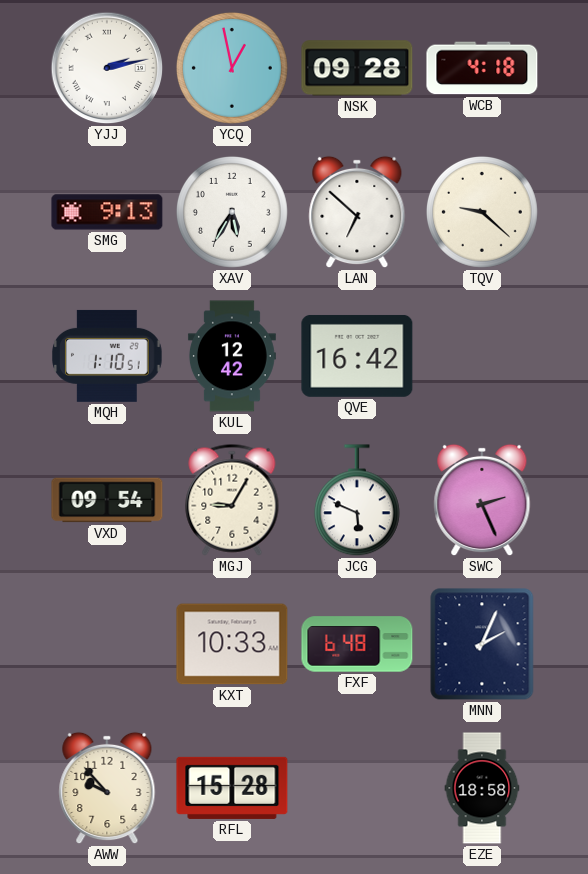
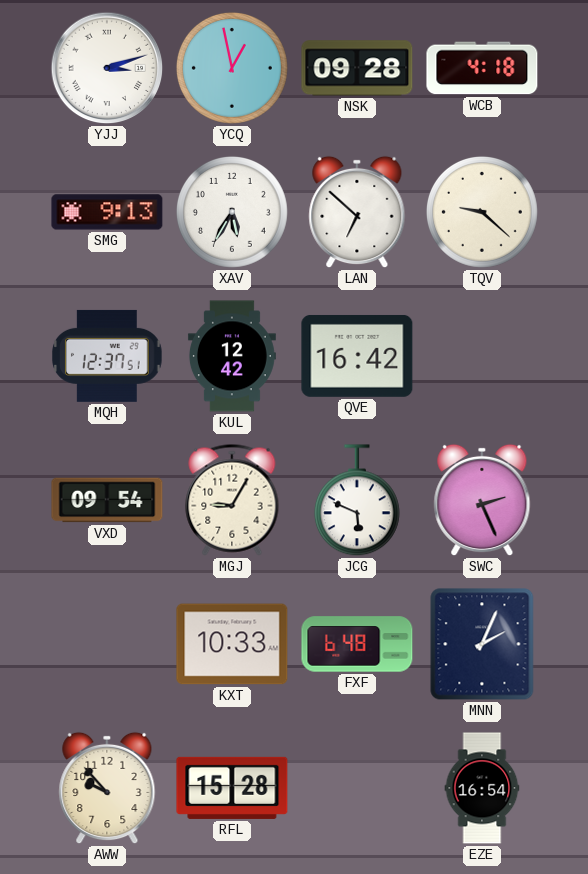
YJJ: 2:13 -> 3:12
MQH: 1:10 -> 12:37
EZE: 18:58 -> 16:54
